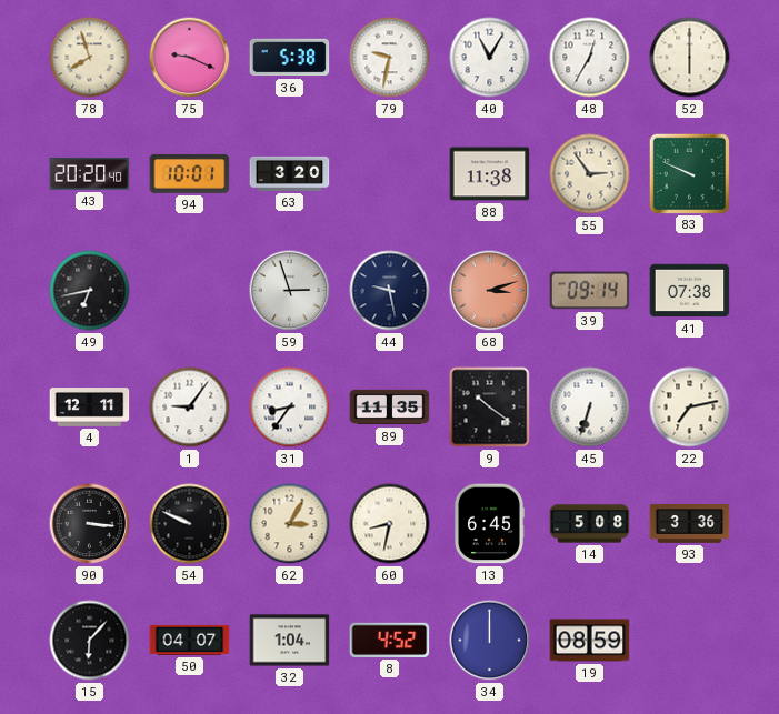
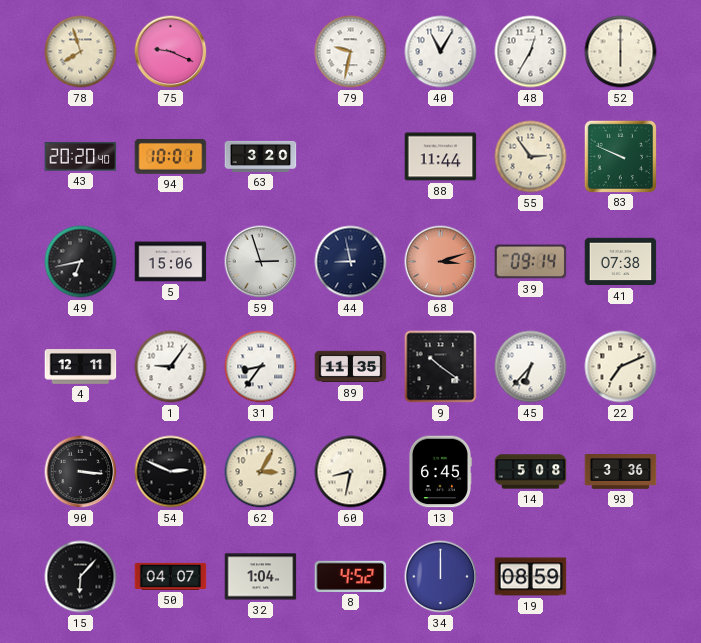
36: 5:38 -> none
88: 11:38 -> 11:44
5: none -> 15:06
44: 9:28 -> 8:58
45: 6:33 -> 6:37
22: 7:13 -> 7:11
54: 9:49 -> 2:49
